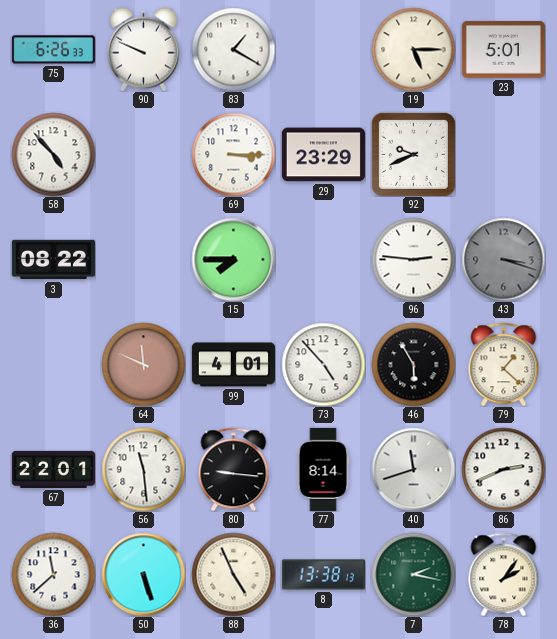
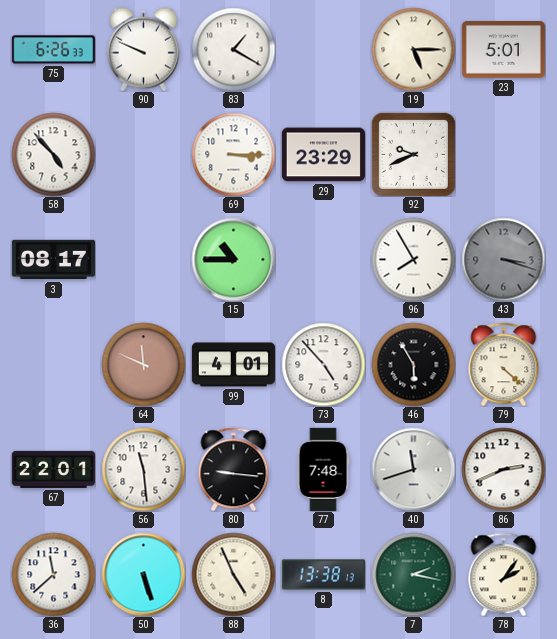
3: 08:22 -> 08:17
15: 7:45 -> 10:45
96: 2:46 -> 7:55
79: 1:22 -> 4:22
77: 8:14 -> 7:48
